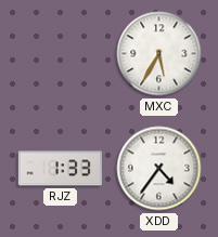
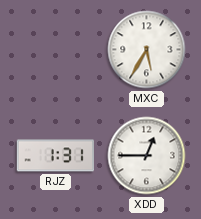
RJZ: 1:33 -> 1:31
XDD: 4:36 -> 12:45
